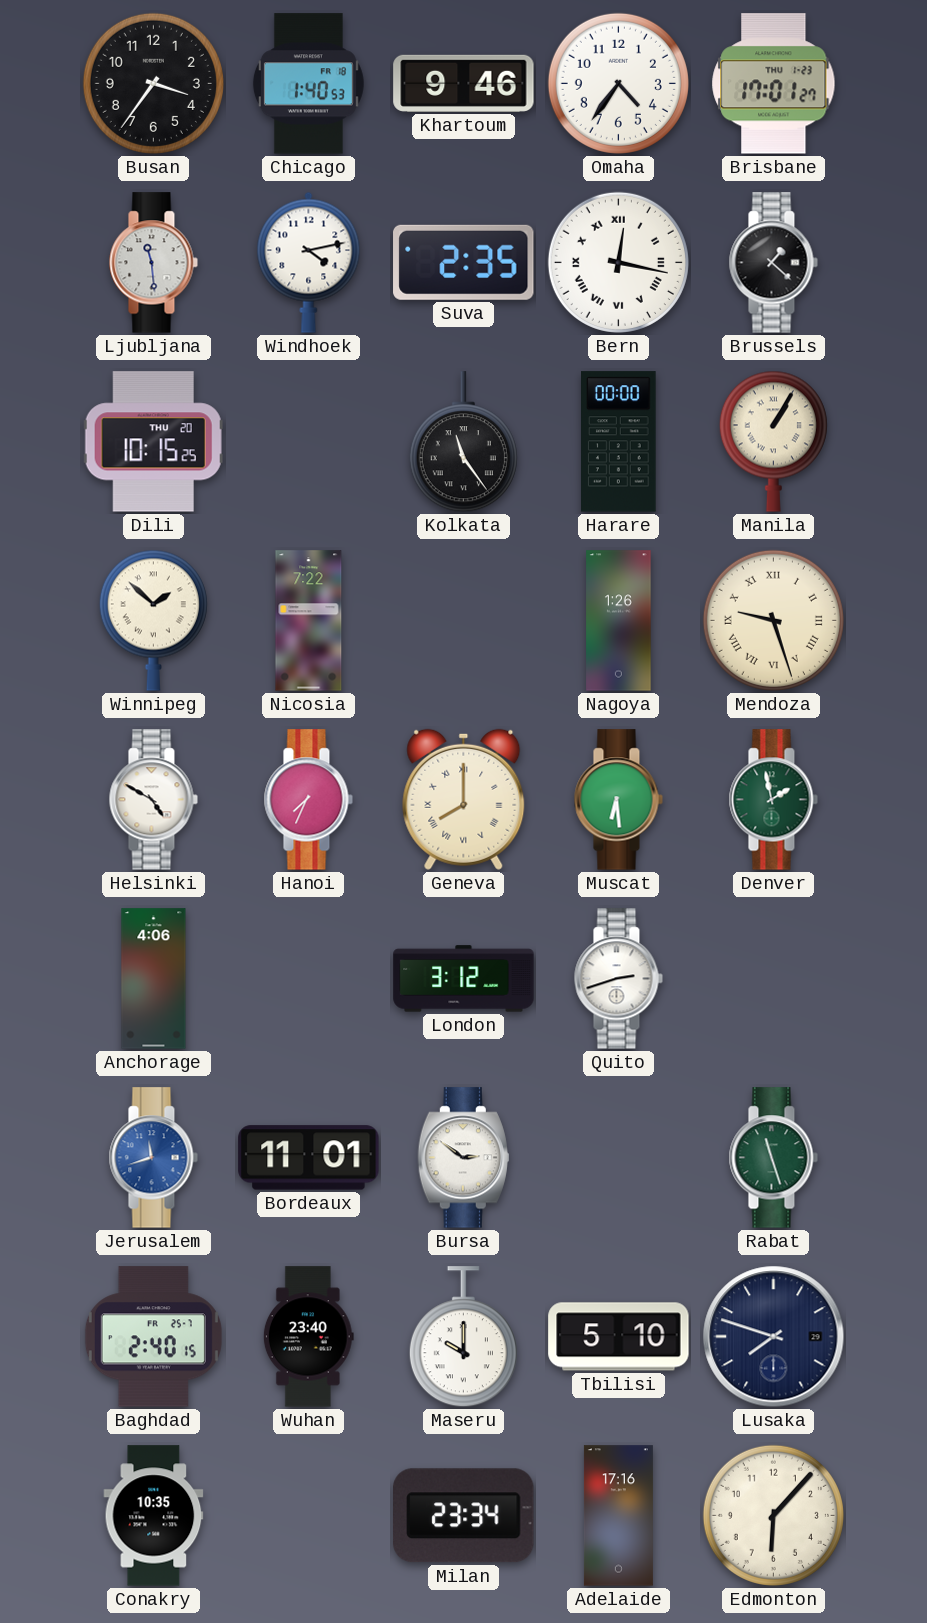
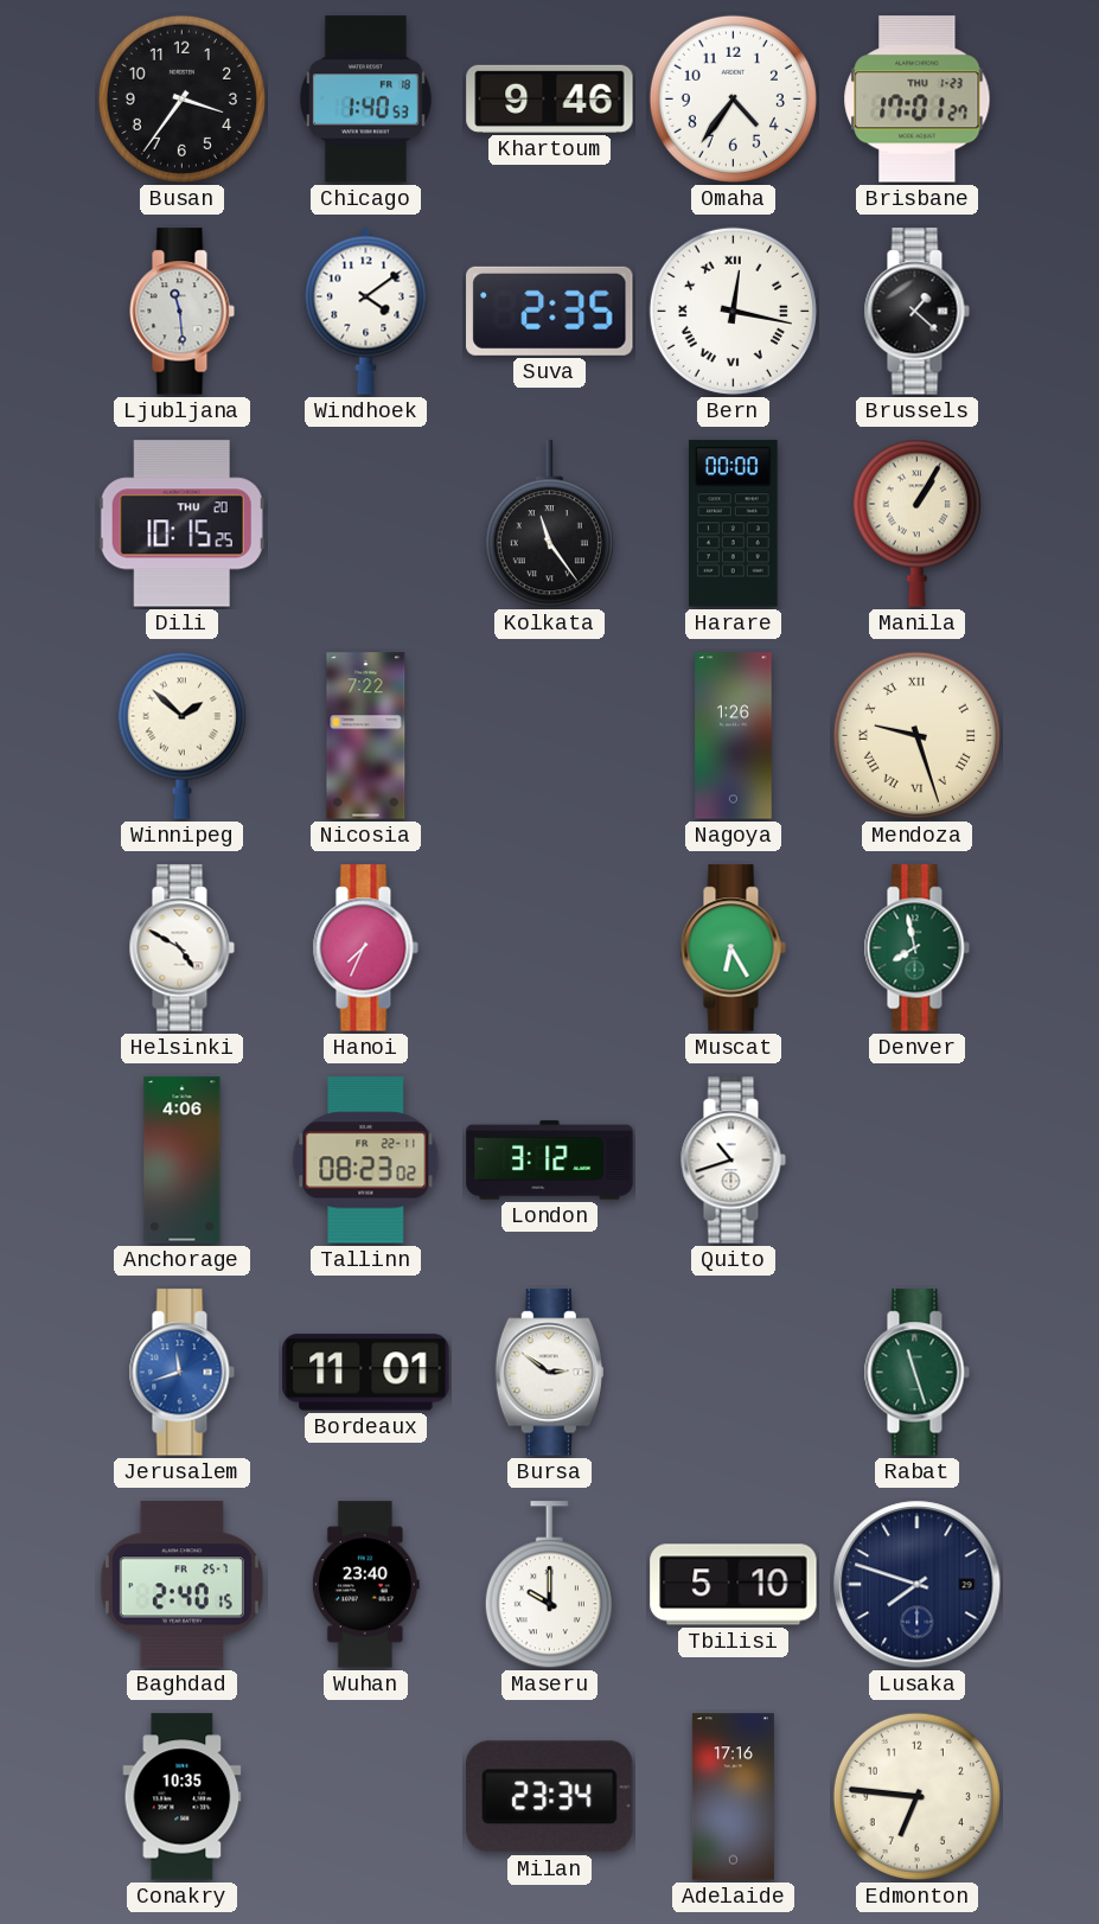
Windhoek: 4:13 -> 4:09
Geneva: 8:00 -> none
Muscat: 6:29 -> 6:25
Denver: 1:58 -> 7:58
Tallinn: none -> 08:23
Quito: 2:42 -> 10:42
Edmonton: 6:07 -> 6:46
